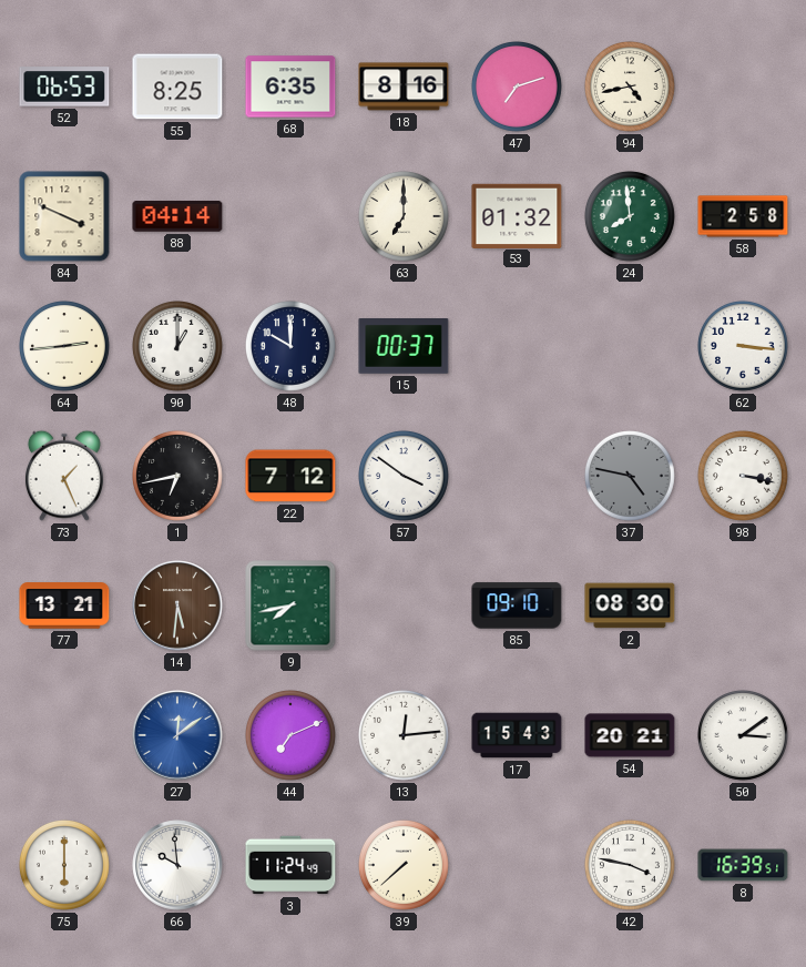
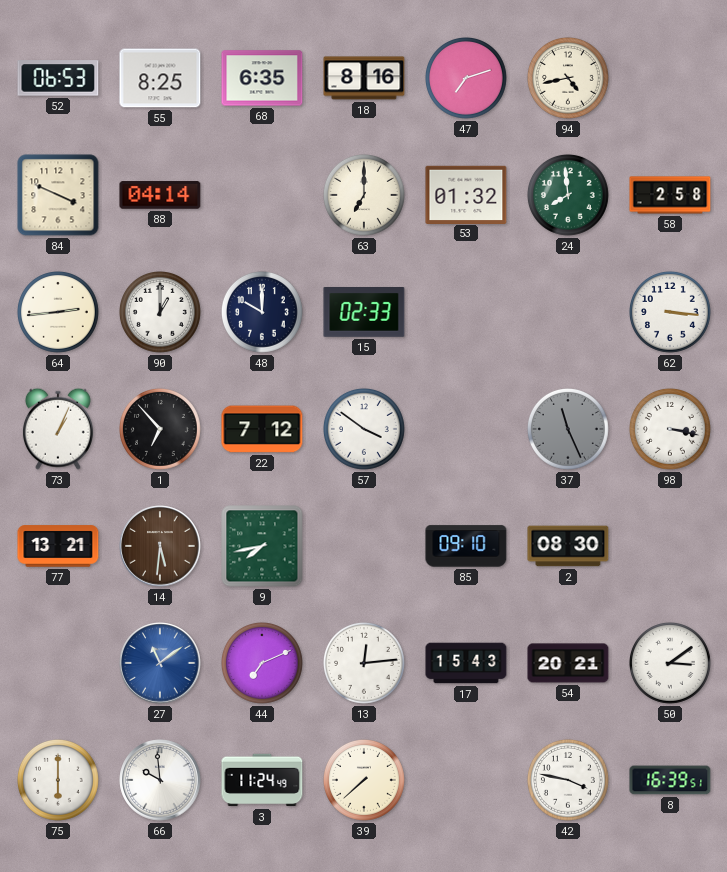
15: 00:37 -> 02:33
73: 1:26 -> 1:04
1: 6:43 -> 6:53
37: 4:47 -> 11:26
27: 12:09 -> 11:09
